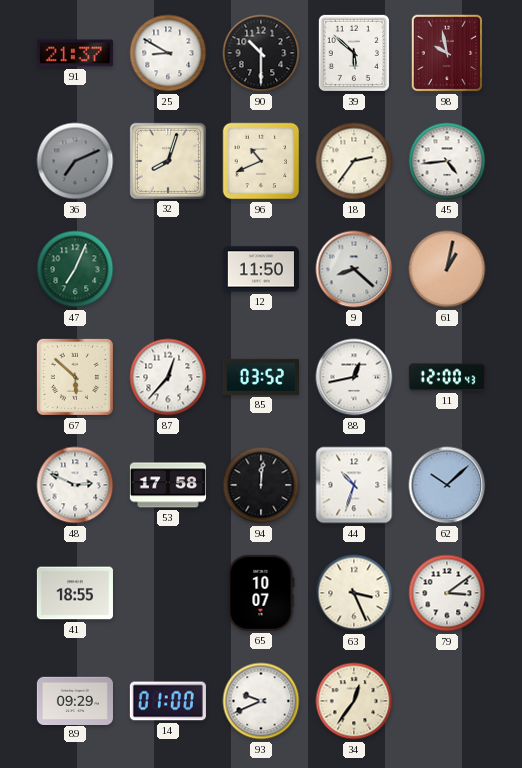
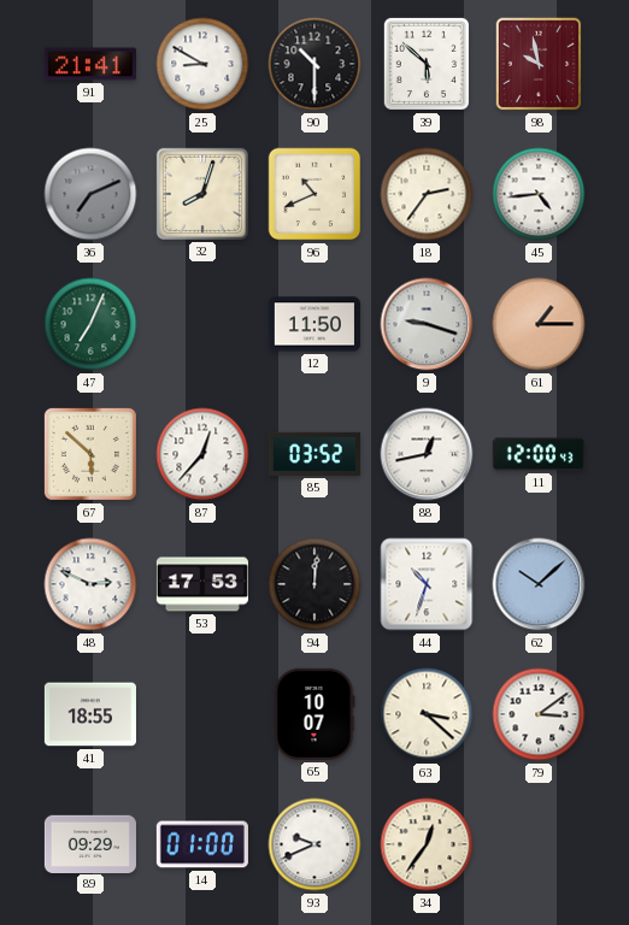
91: 21:37 -> 21:41
9: 8:22 -> 9:18
61: 1:02 -> 1:15
53: 17:58 -> 17:53
63: 3:26 -> 3:22
